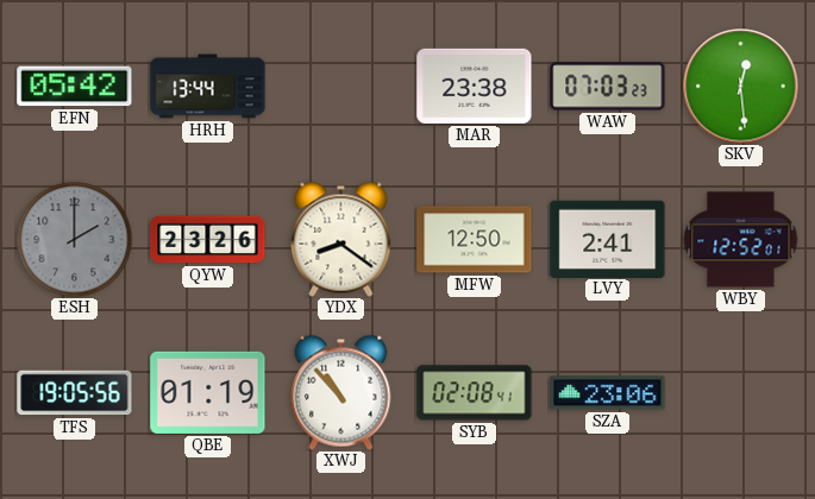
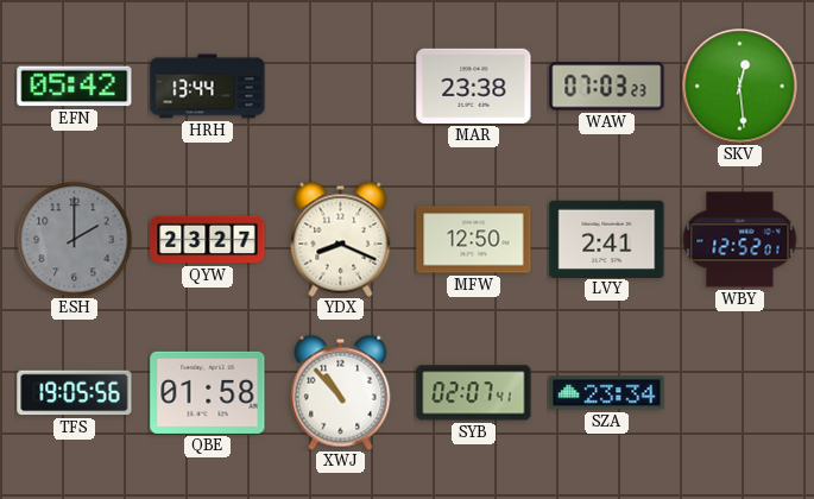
QYW: 23:26 -> 23:27
YDX: 8:21 -> 8:19
QBE: 01:19 -> 01:58
SYB: 02:08 -> 02:07
SZA: 23:06 -> 23:34
